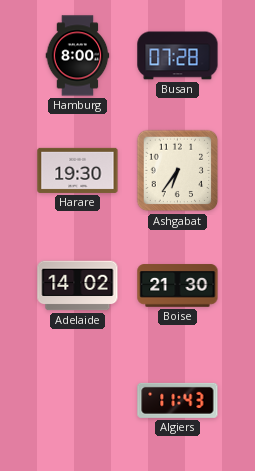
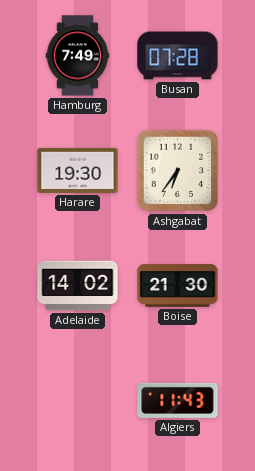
Hamburg: 8:00 -> 7:49
